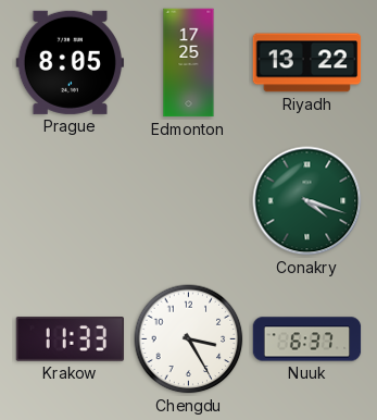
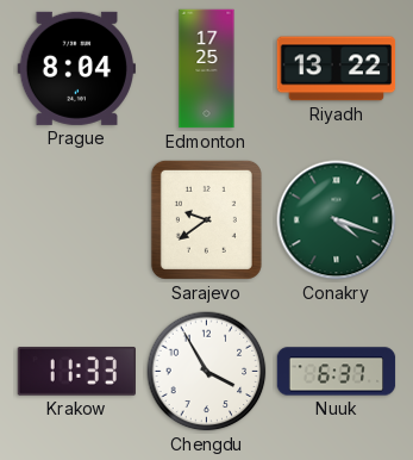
Prague: 8:05 -> 8:04
Sarajevo: none -> 9:39
Chengdu: 3:25 -> 3:55
